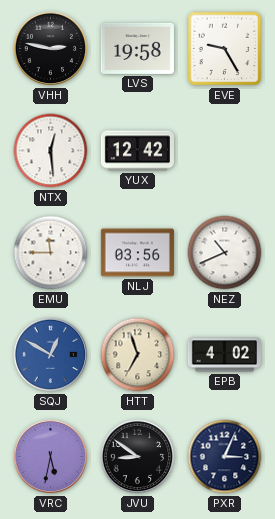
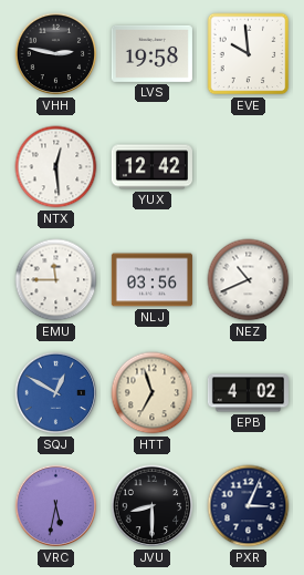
EVE: 9:25 -> 9:59
JVU: 8:51 -> 8:30
